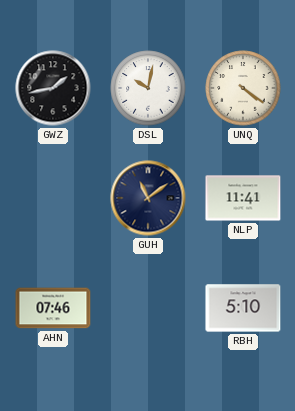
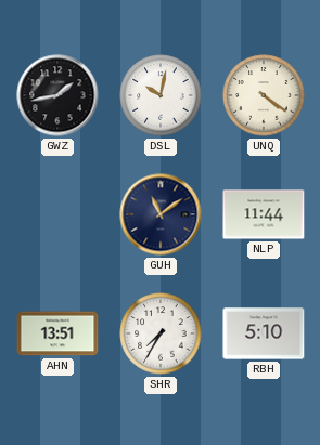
NLP: 11:41 -> 11:44
AHN: 07:46 -> 13:51
SHR: none -> 7:35
